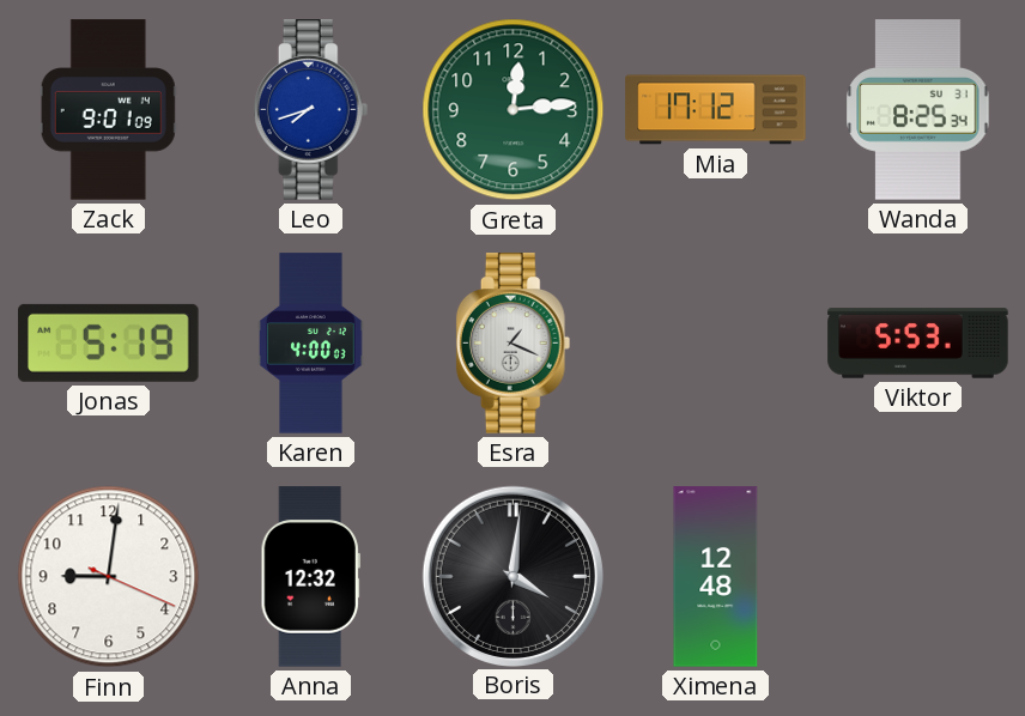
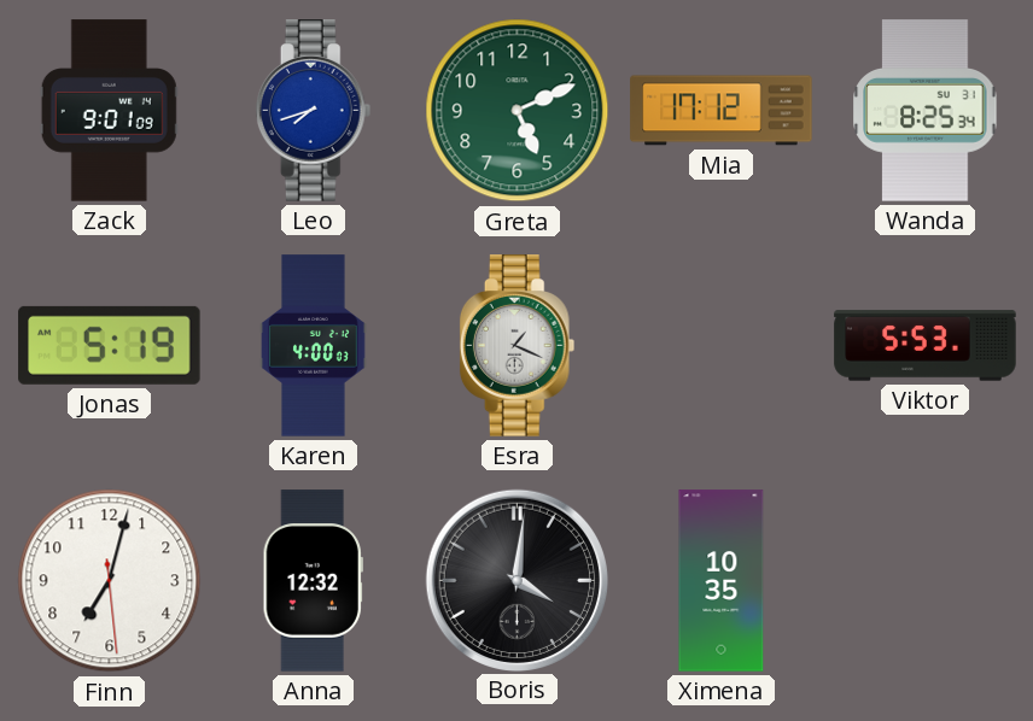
Greta: 12:14 -> 5:11
Finn: 9:01 -> 7:02
Ximena: 12:48 -> 10:35
